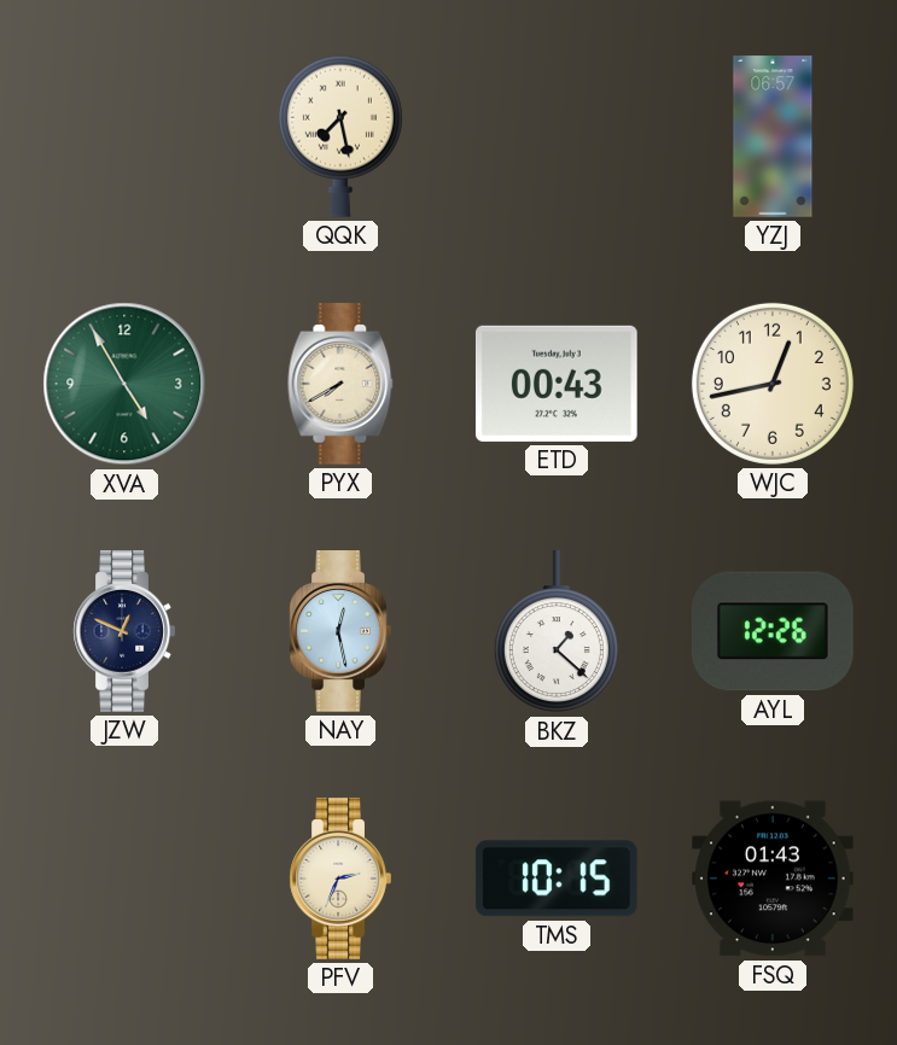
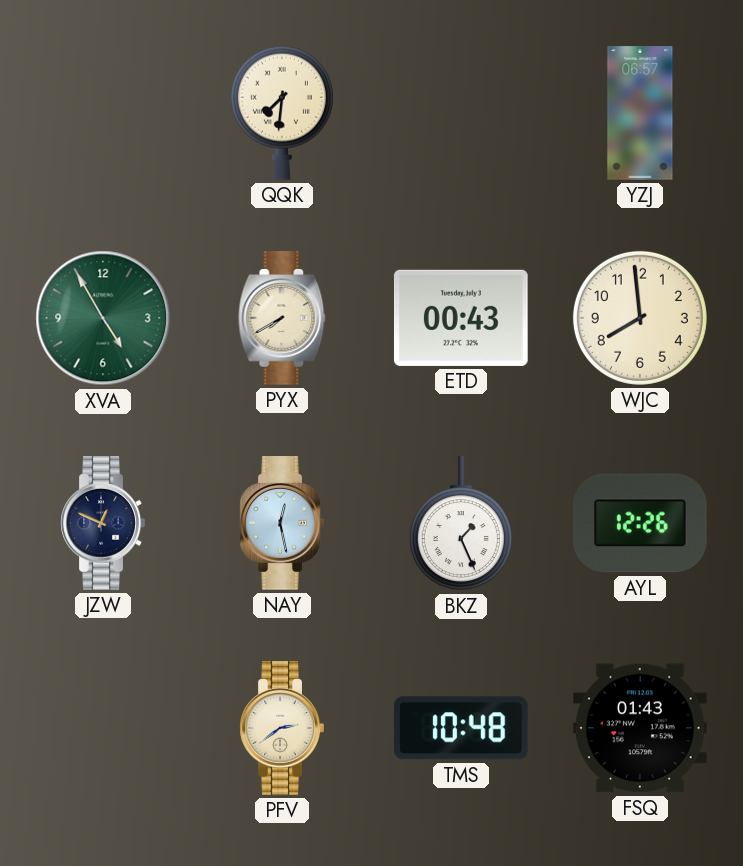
QQK: 7:28 -> 7:31
WJC: 12:43 -> 7:59
BKZ: 1:22 -> 1:26
PFV: 2:34 -> 2:39
TMS: 10:15 -> 10:48
